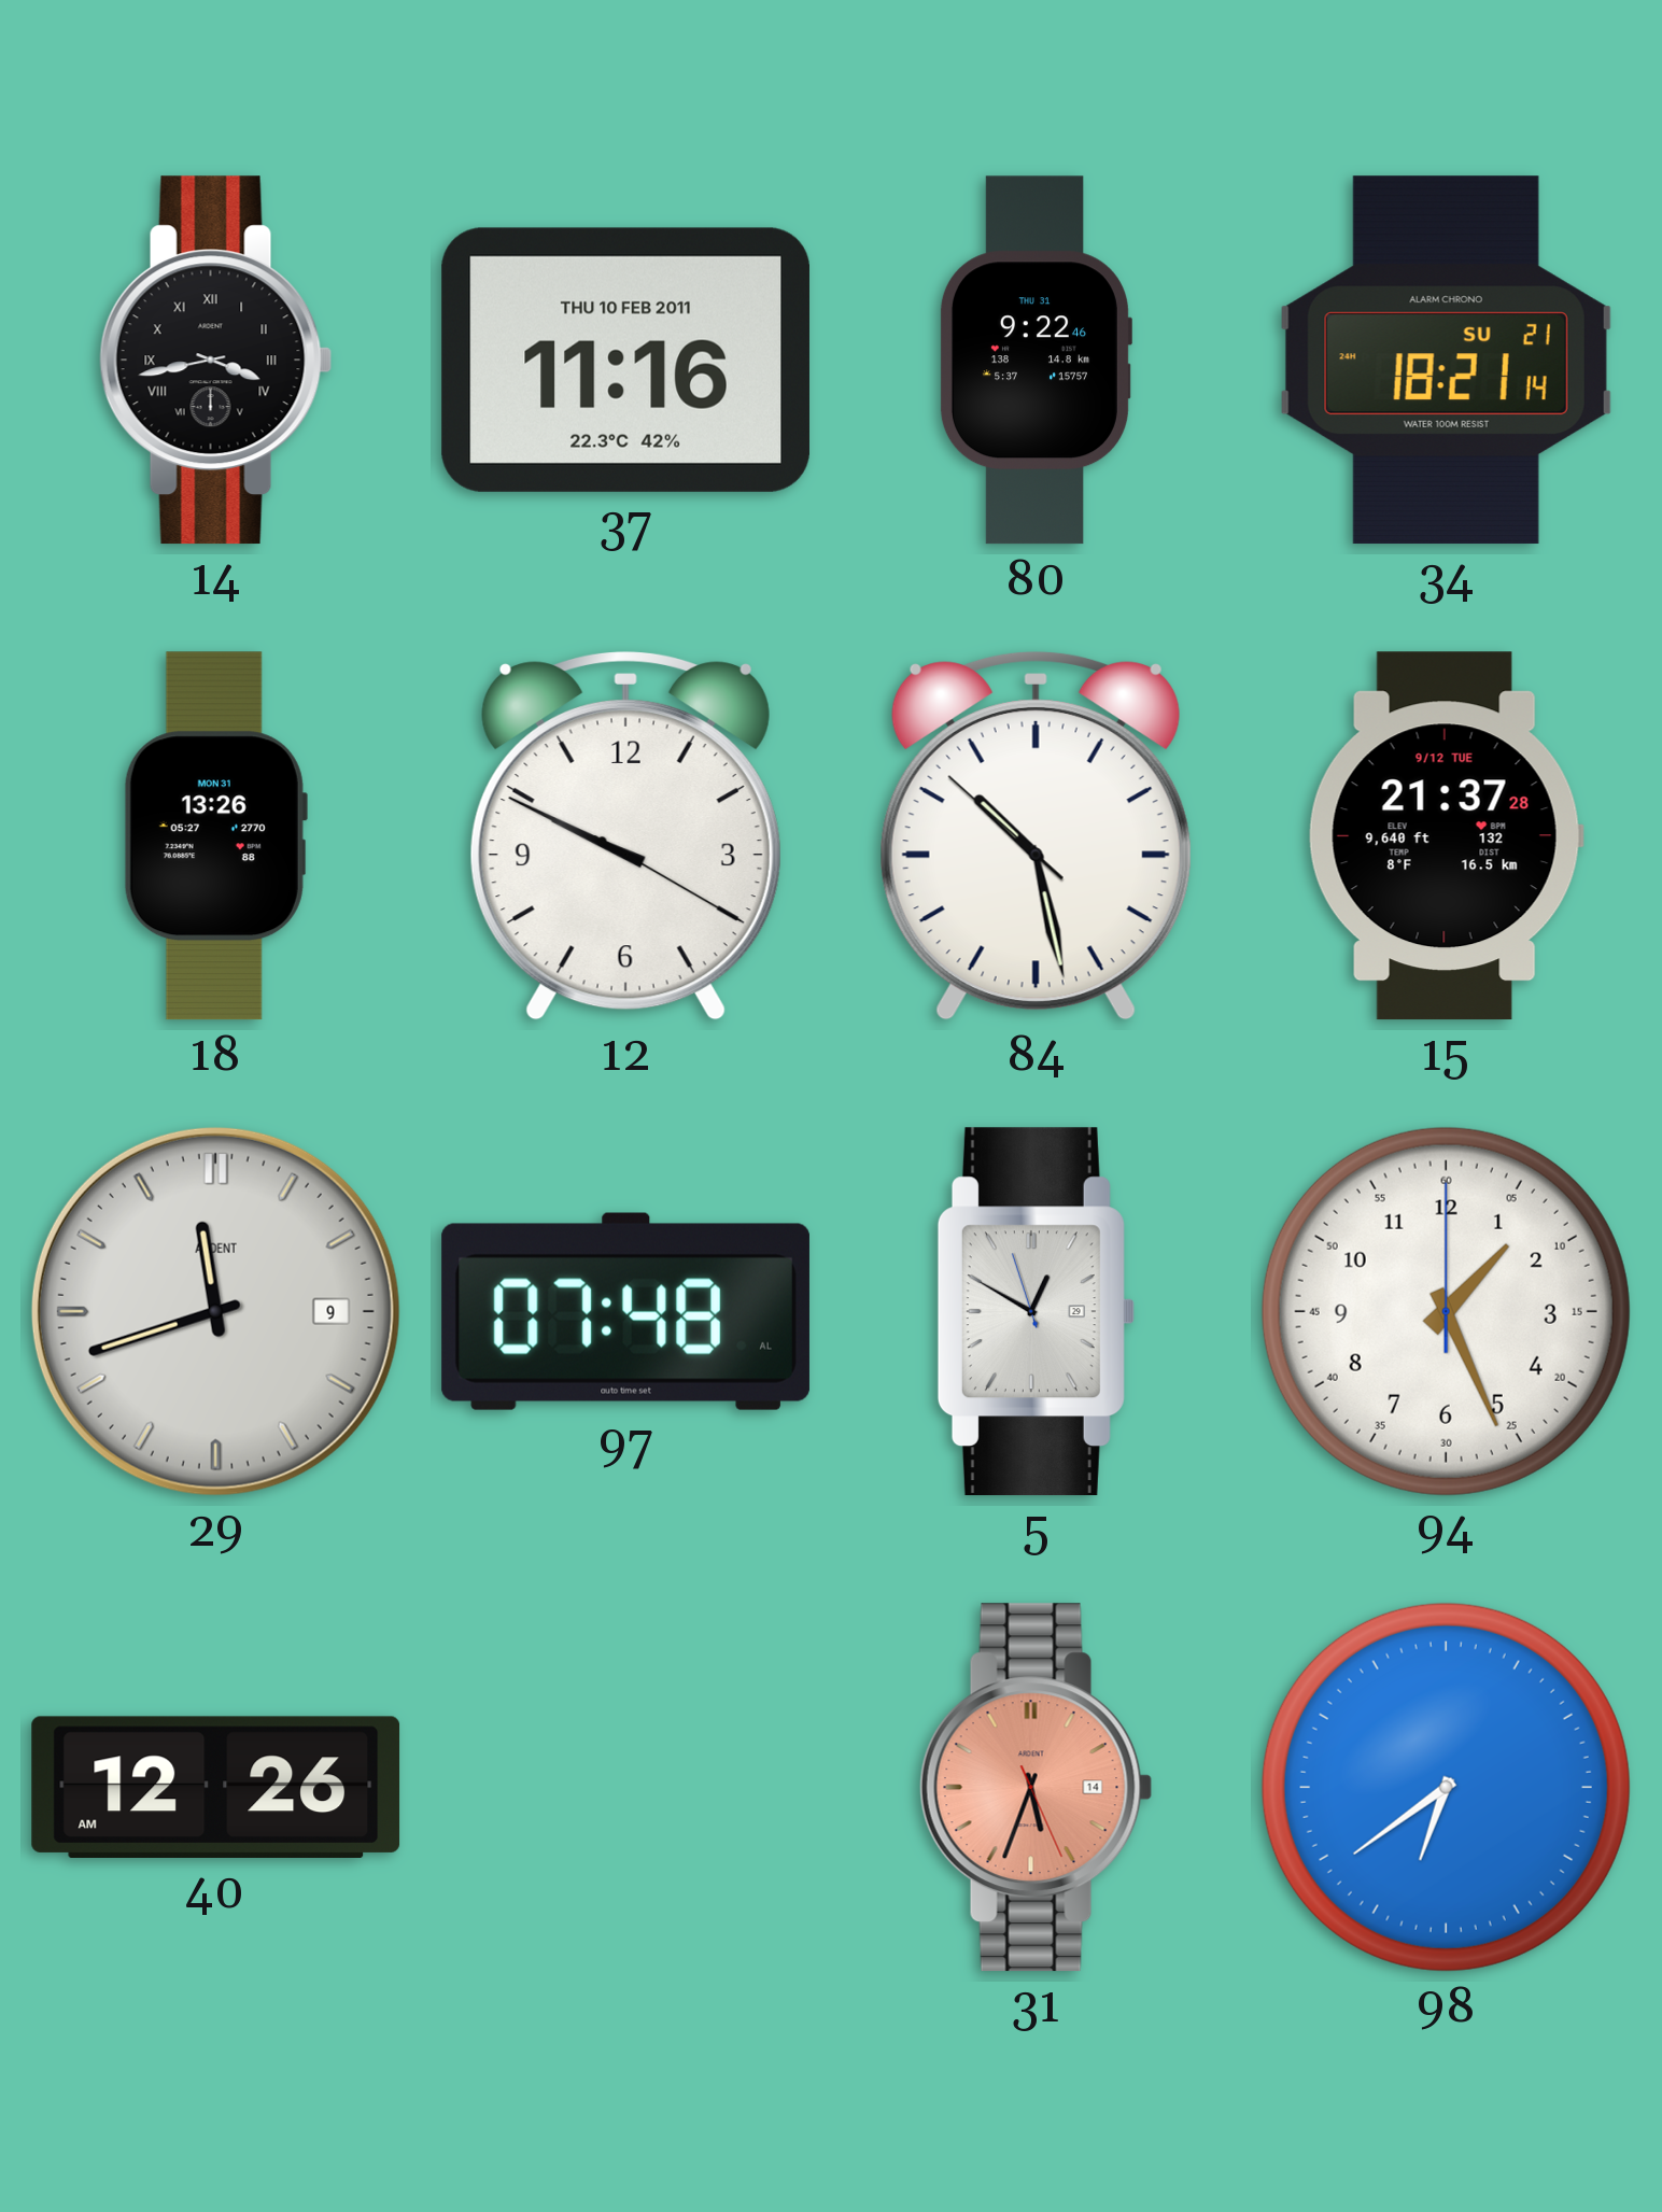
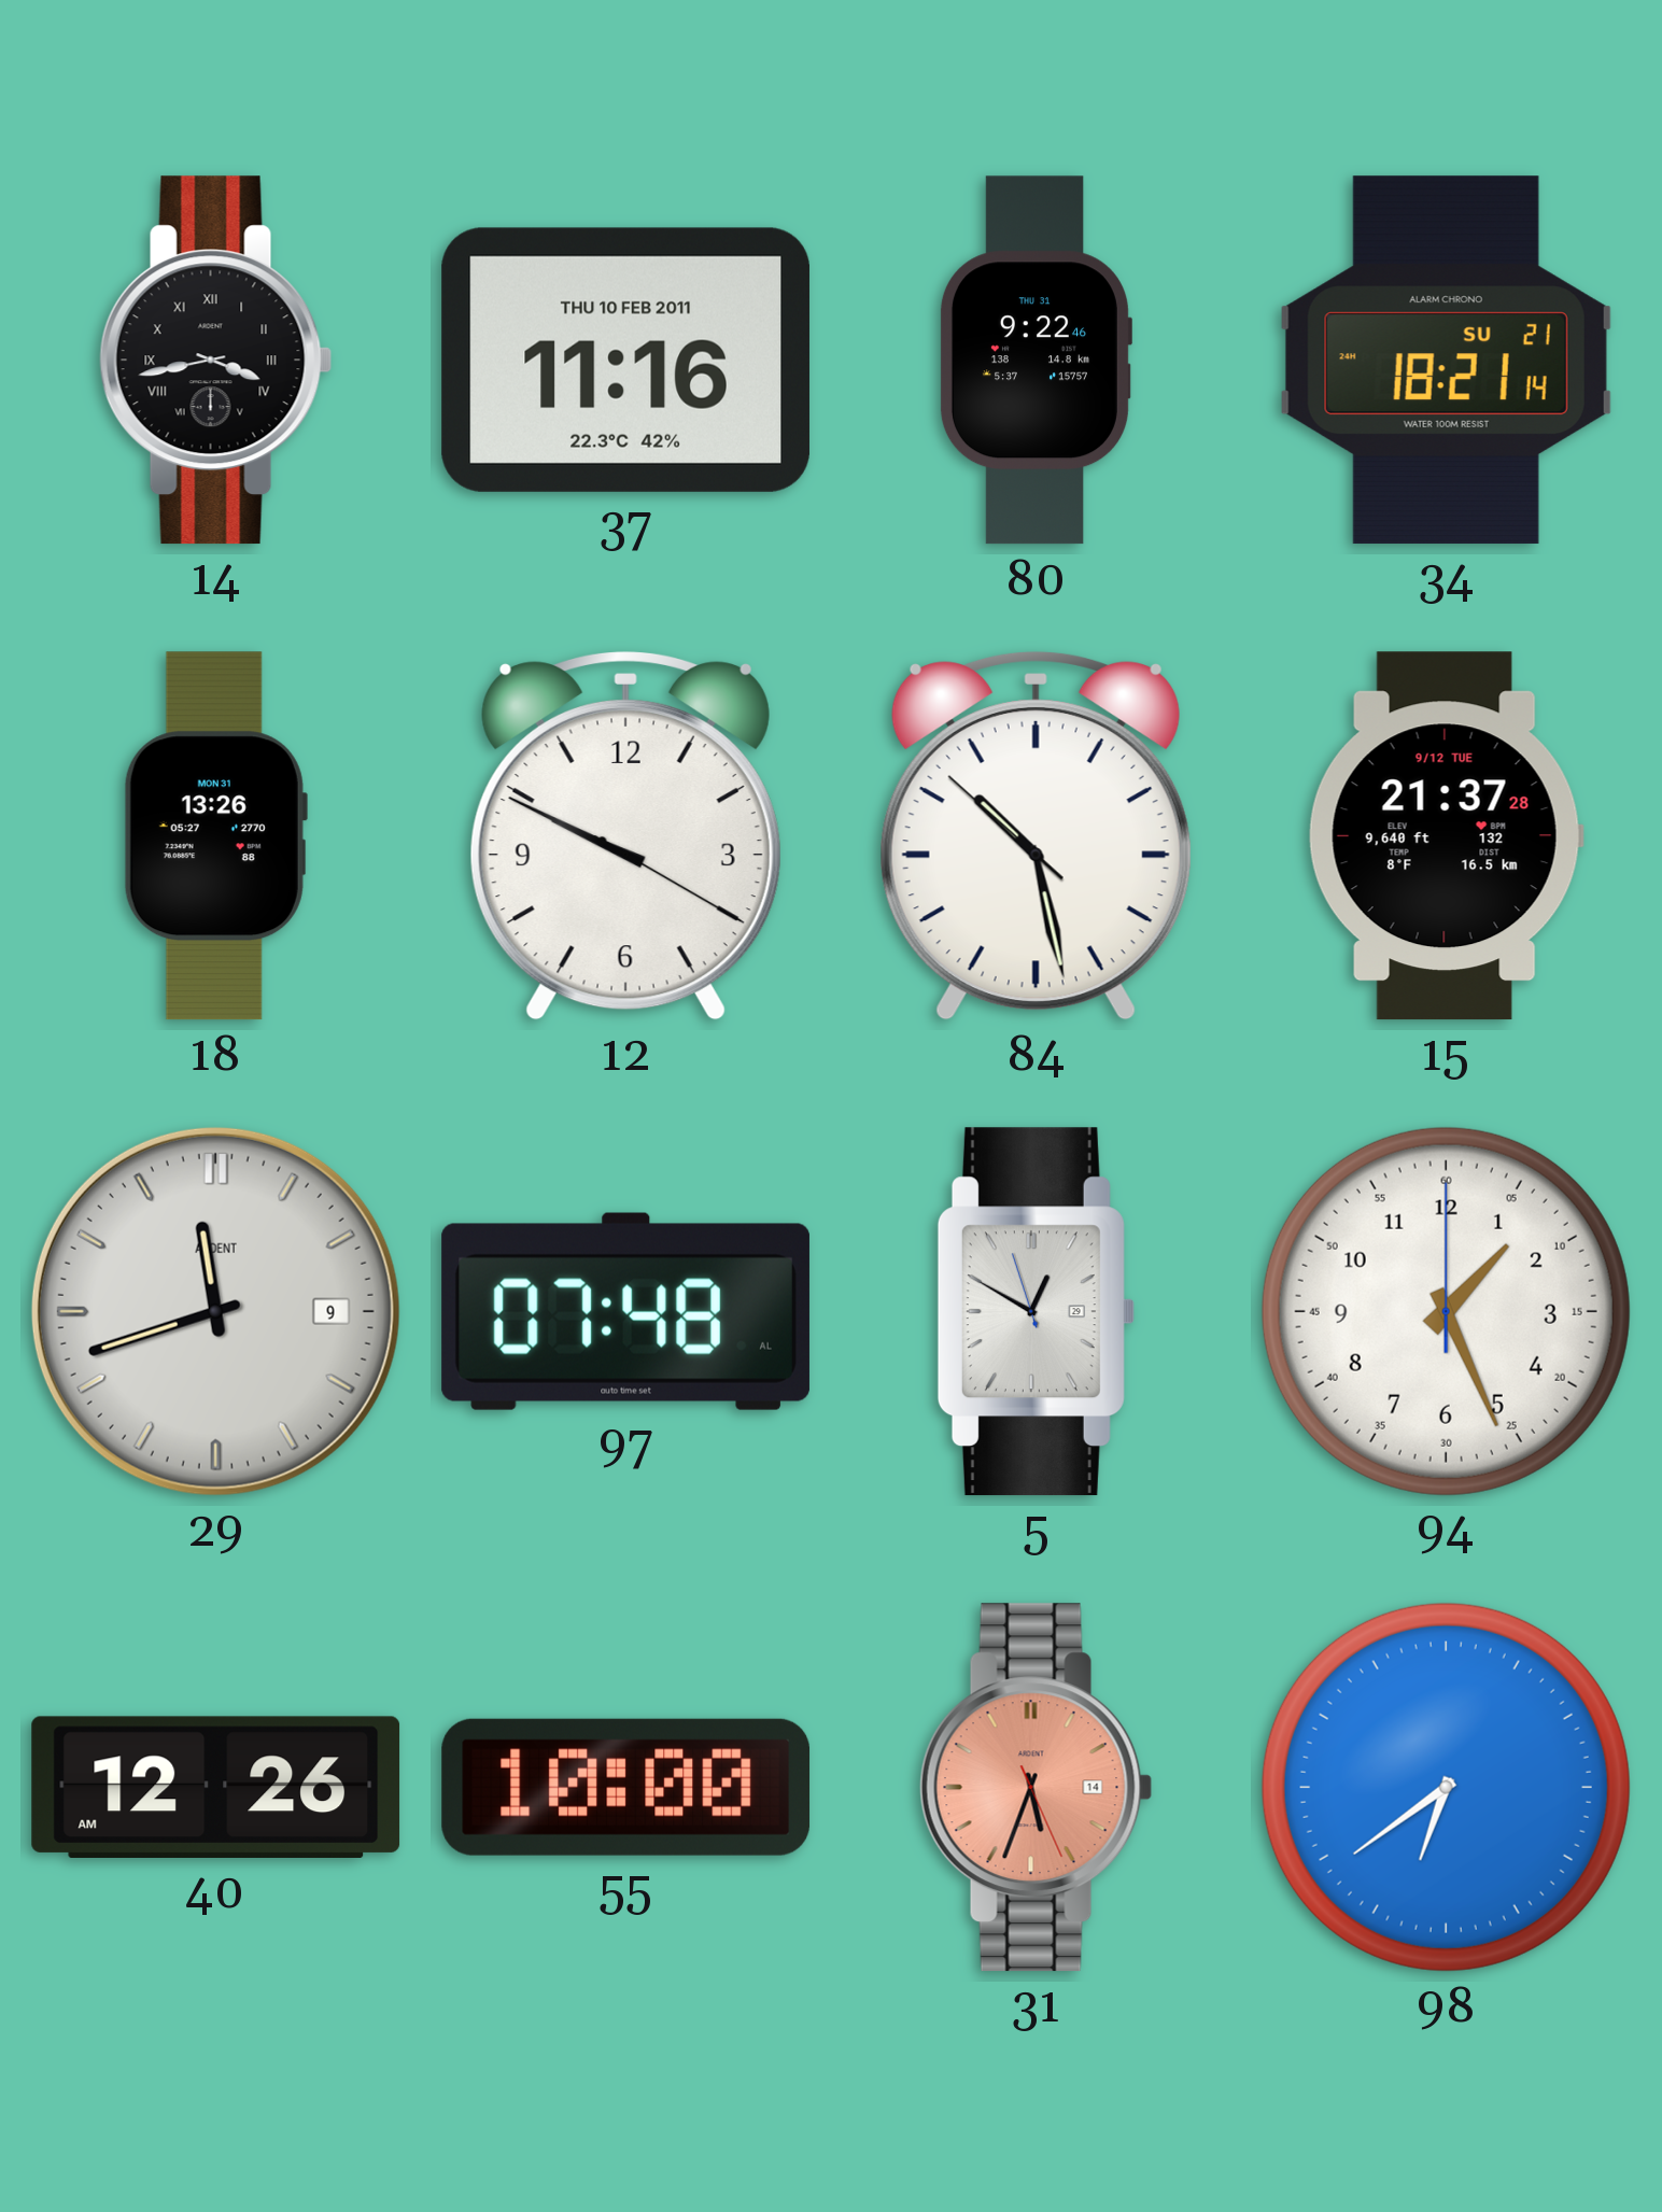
55: none -> 10:00
